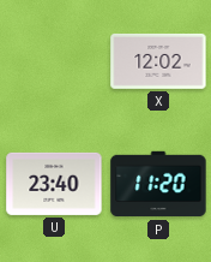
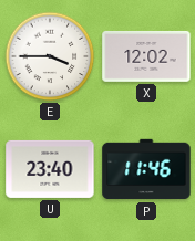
E: none -> 3:45
P: 11:20 -> 11:46
